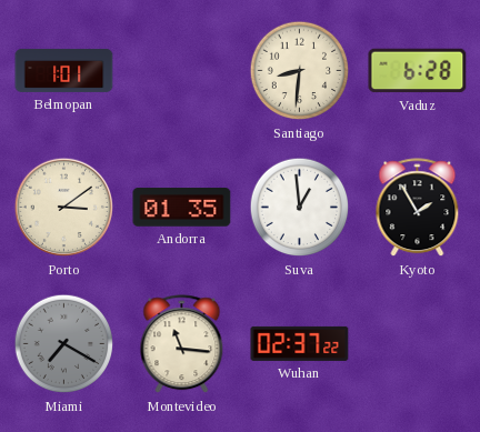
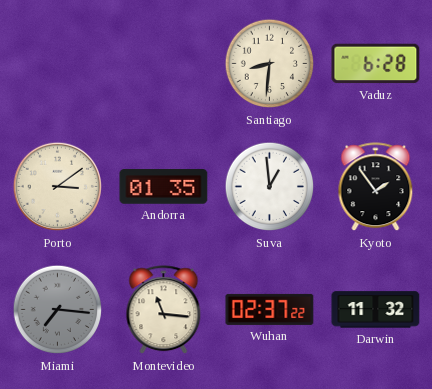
Belmopan: 1:01 -> none
Kyoto: 1:55 -> 1:54
Miami: 7:20 -> 7:16
Darwin: none -> 11:32
